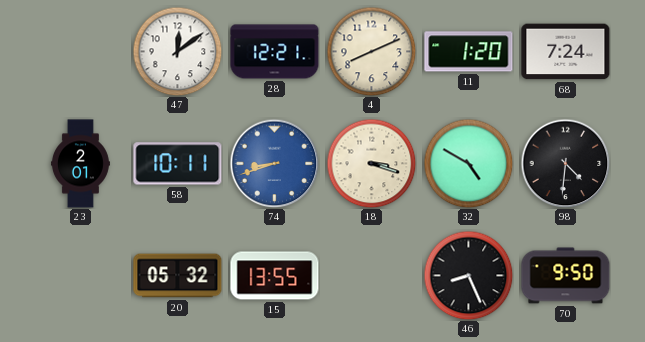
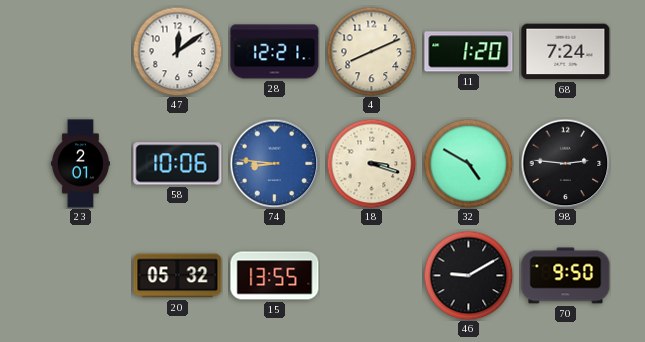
58: 10:11 -> 10:06
74: 8:42 -> 8:46
98: 4:31 -> 2:46
46: 8:26 -> 9:10
